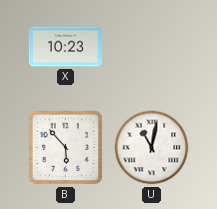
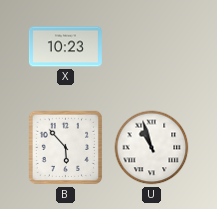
U: 11:02 -> 10:57
